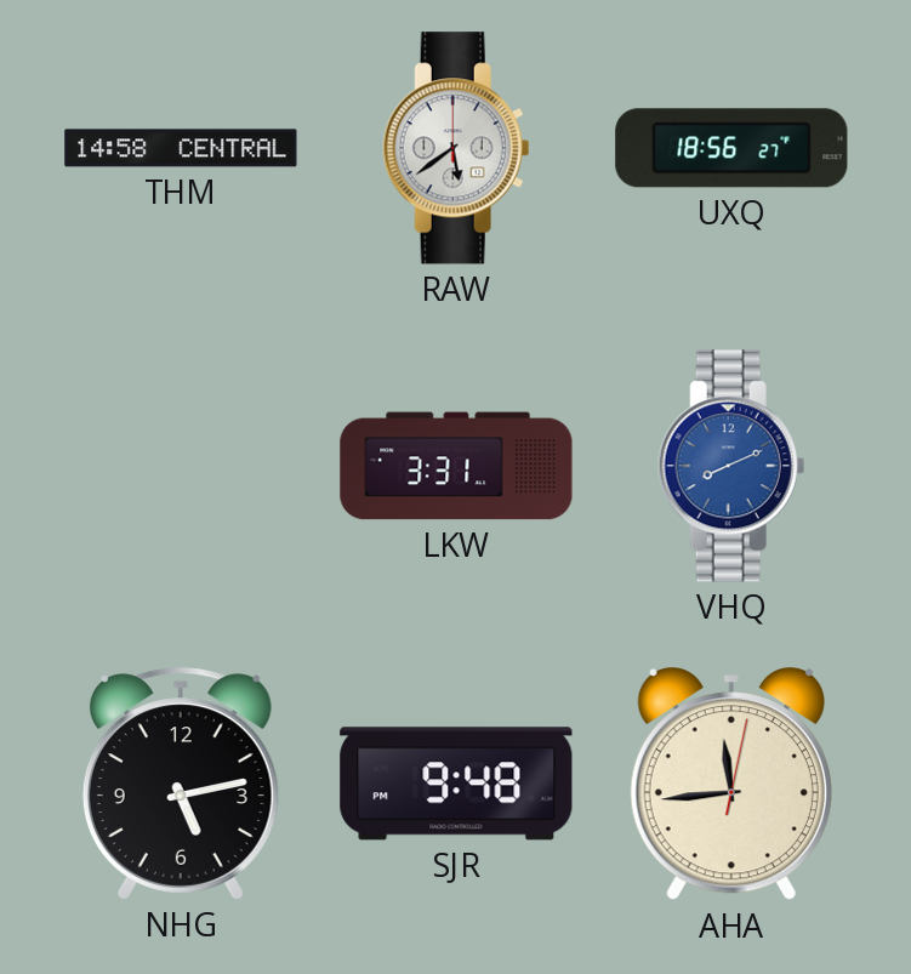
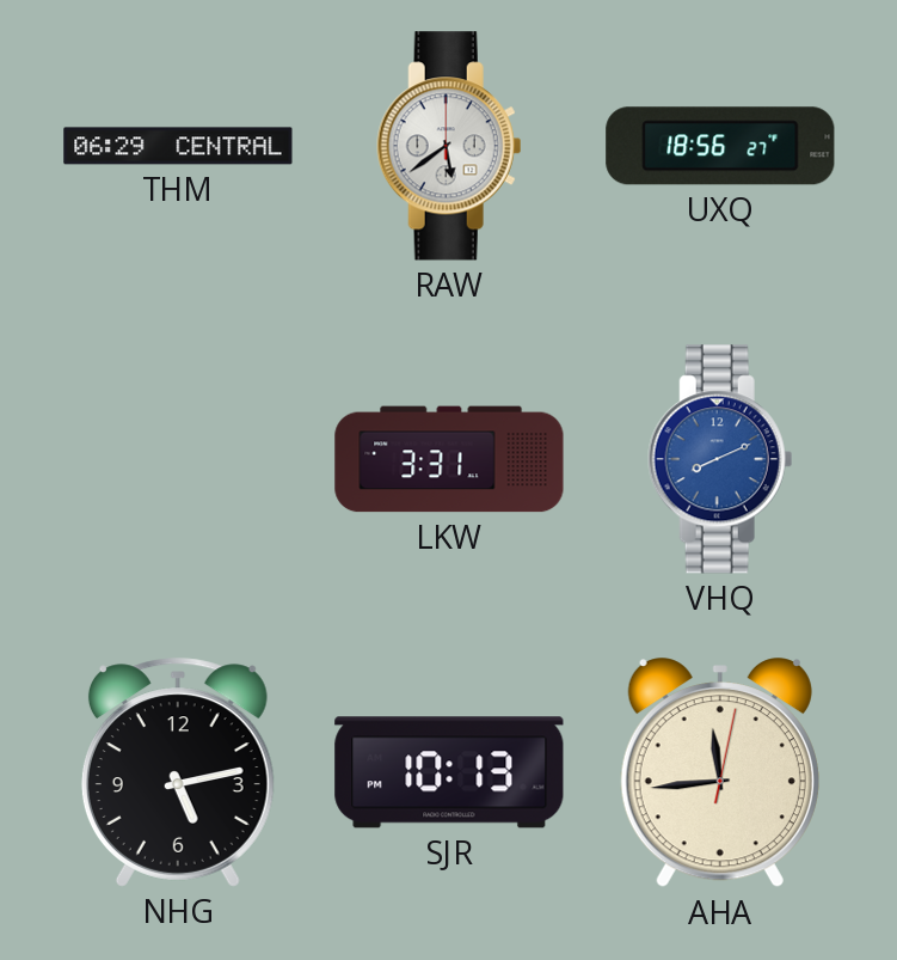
THM: 14:58 -> 06:29
SJR: 9:48 -> 10:13
